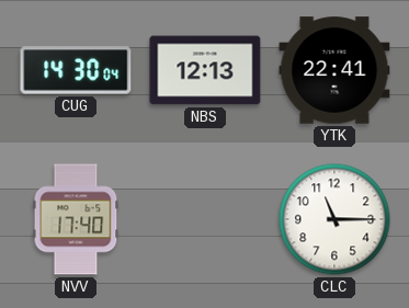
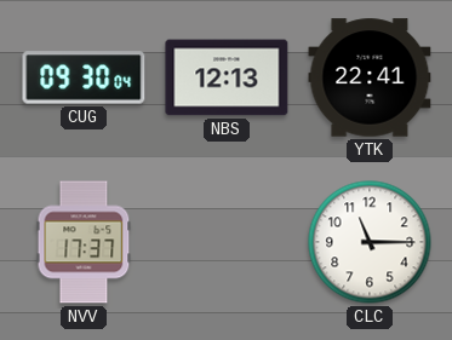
CUG: 14:30 -> 09:30
NVV: 17:40 -> 17:37
